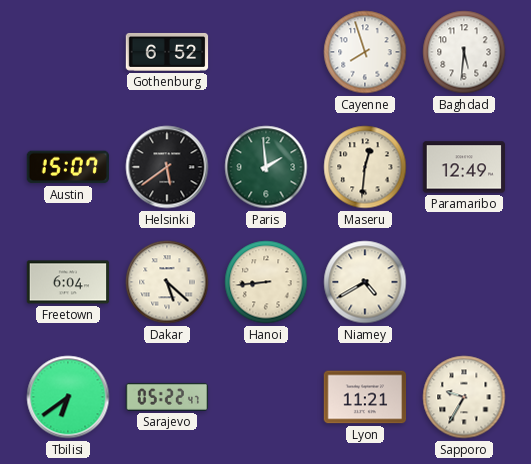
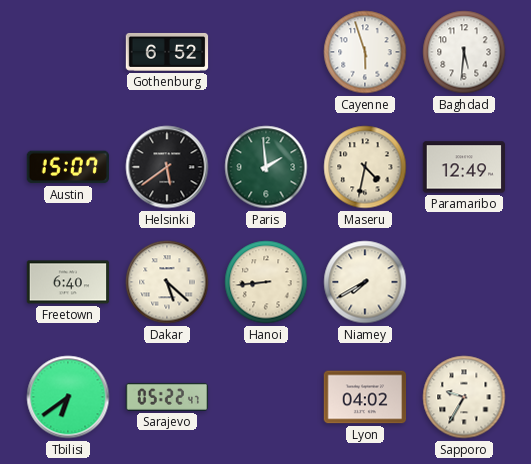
Cayenne: 7:57 -> 5:57
Maseru: 12:31 -> 4:32
Freetown: 6:04 -> 6:40
Niamey: 4:40 -> 7:40
Lyon: 11:21 -> 04:02
